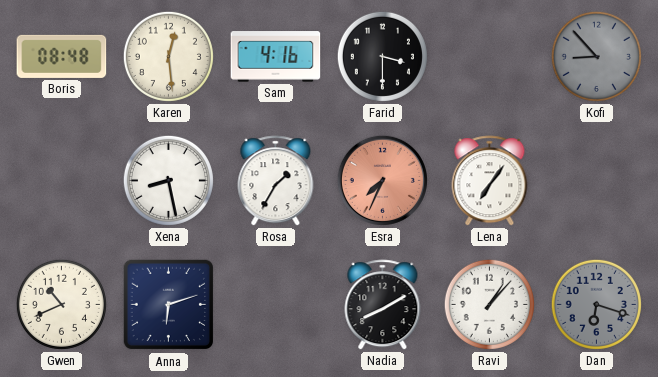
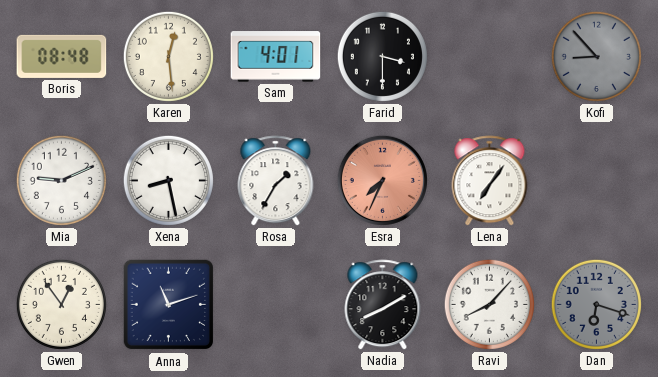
Sam: 4:16 -> 4:01
Mia: none -> 9:11
Gwen: 10:41 -> 12:54
Anna: 6:12 -> 11:12
Ravi: 1:07 -> 8:07
